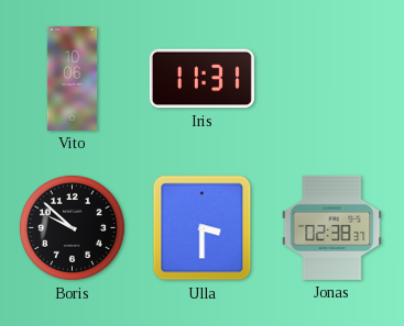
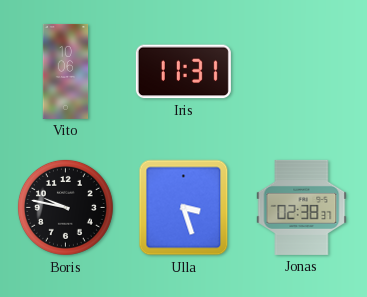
Boris: 9:52 -> 9:47
Ulla: 3:30 -> 3:27
